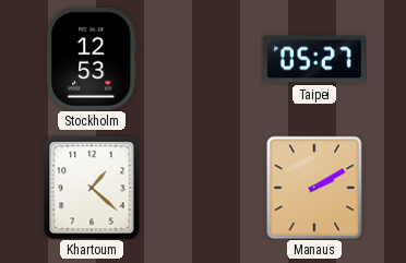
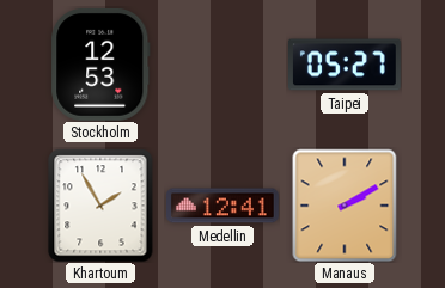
Khartoum: 1:22 -> 1:55
Medellin: none -> 12:41
